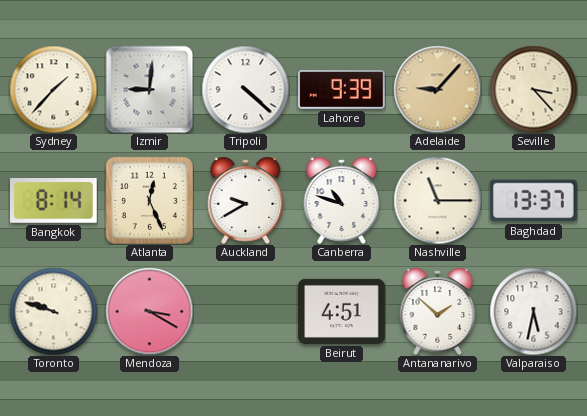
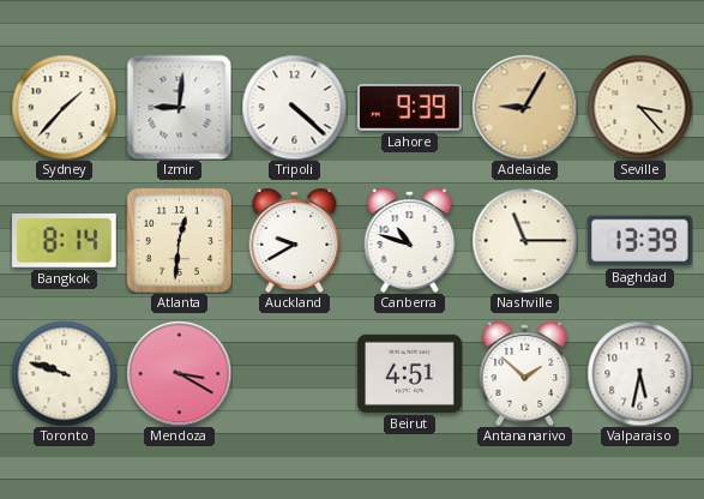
Adelaide: 9:07 -> 9:05
Atlanta: 12:26 -> 12:31
Baghdad: 13:37 -> 13:39
